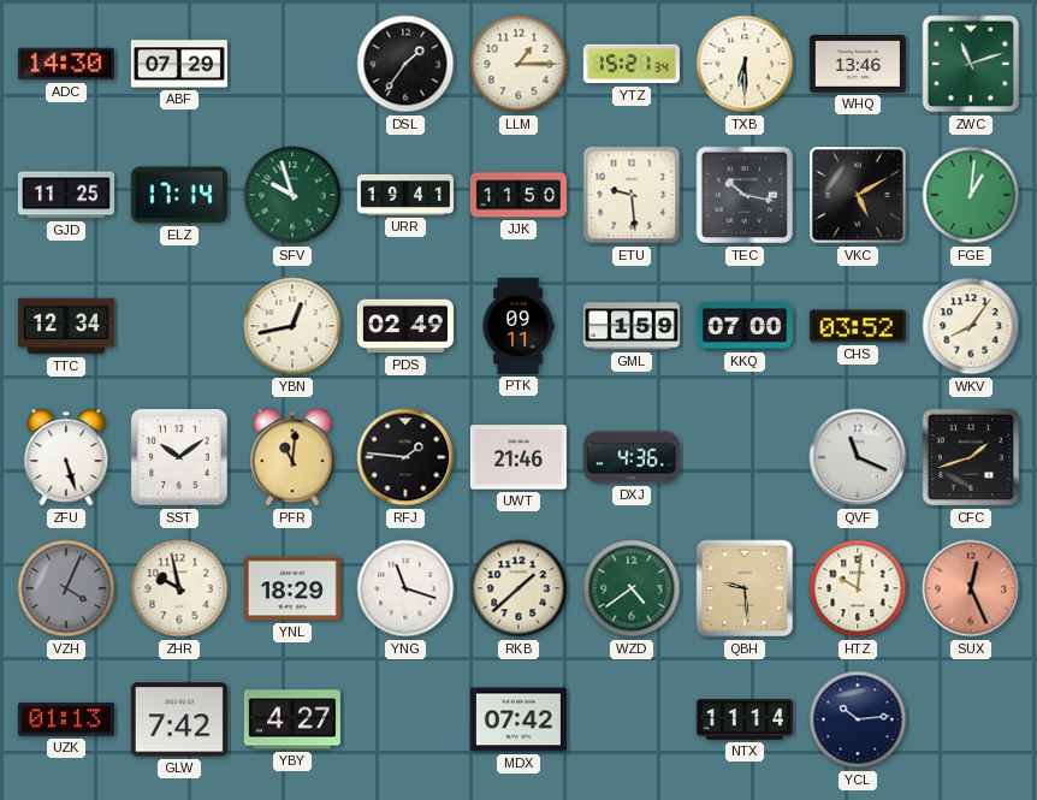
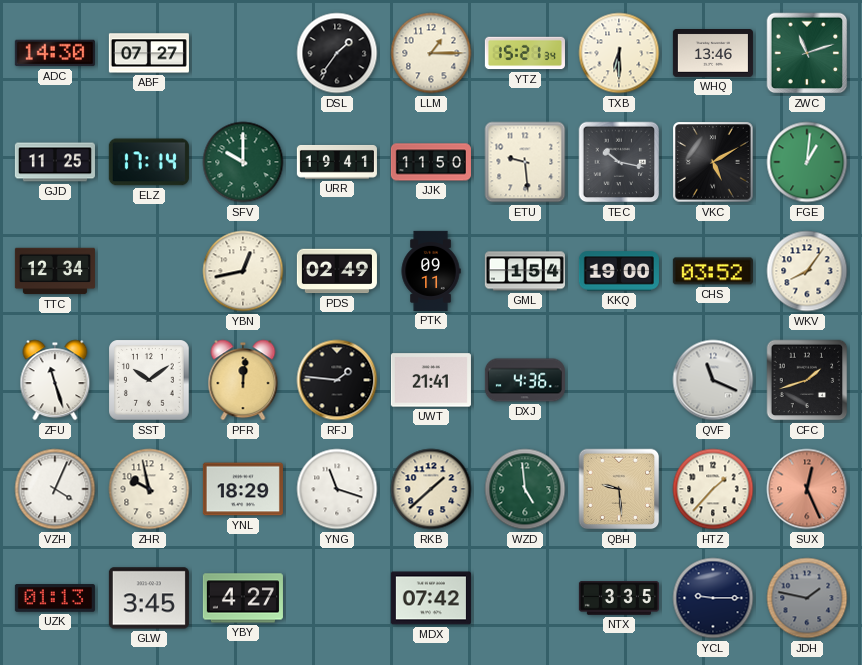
ABF: 07:29 -> 07:27
SFV: 9:57 -> 10:00
GML: 1:59 -> 1:54
KKQ: 07:00 -> 19:00
ZFU: 5:27 -> 11:27
PFR: 11:01 -> 12:01
UWT: 21:46 -> 21:41
VZH dial: grey -> white
WZD: 4:39 -> 4:59
HTZ: 10:01 -> 1:37
GLW: 7:42 -> 3:45
NTX: 11:14 -> 3:35
YCL: 10:14 -> 9:15
JDH: none -> 1:47
